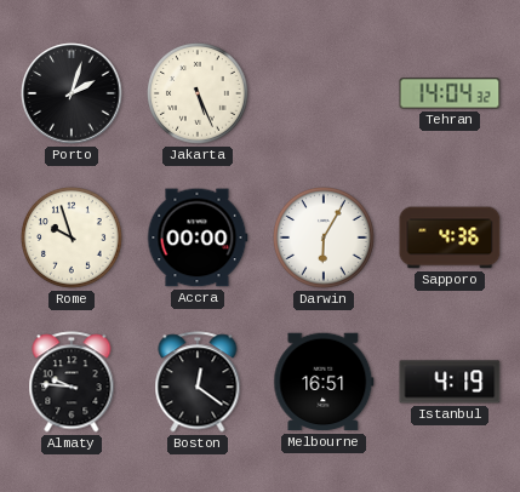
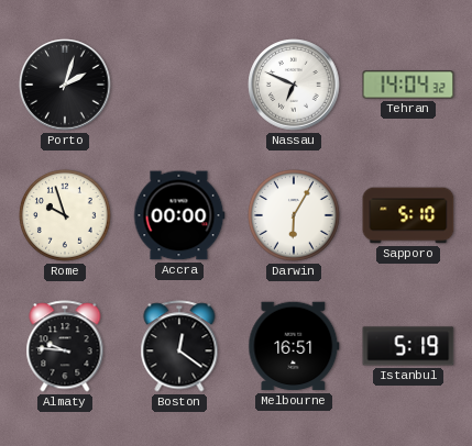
Jakarta: 5:26 -> none
Nassau: none -> 6:49
Sapporo: 4:36 -> 5:10
Istanbul: 4:19 -> 5:19
